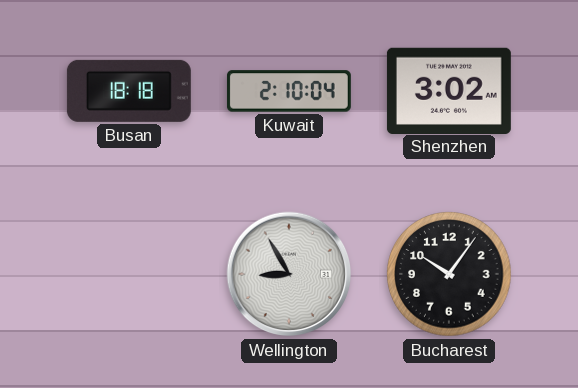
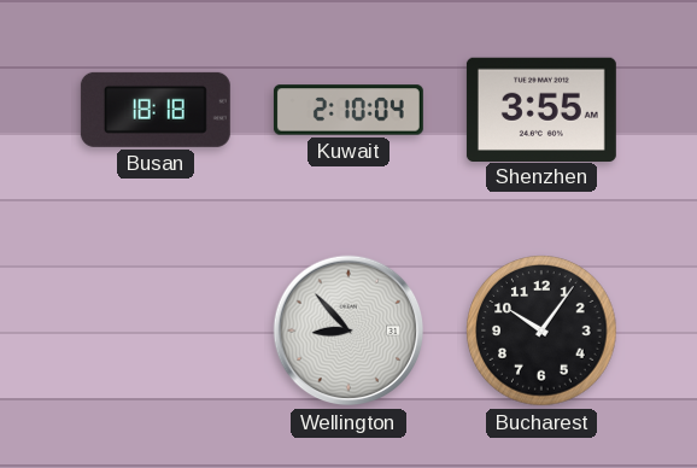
Shenzhen: 3:02 -> 3:55
Wellington: 8:55 -> 8:53
